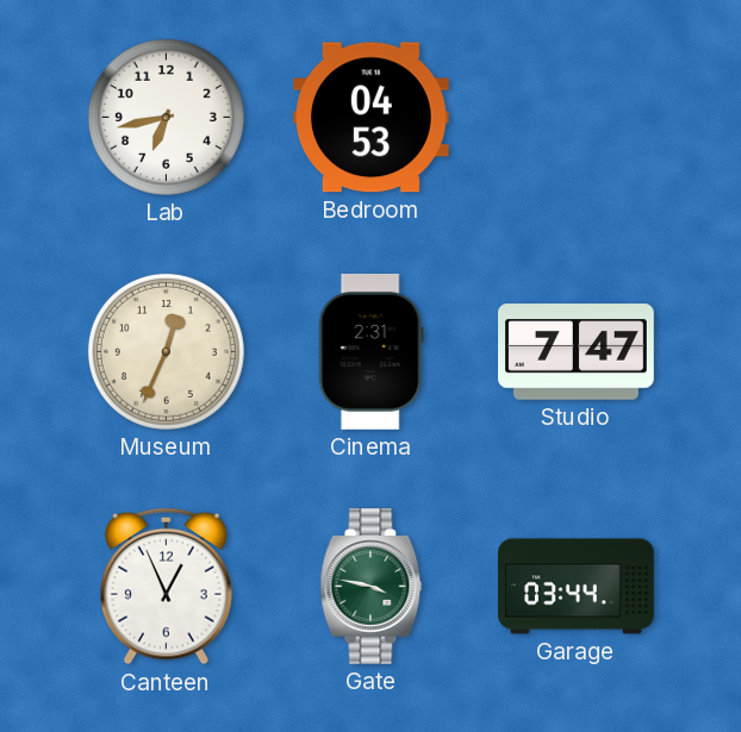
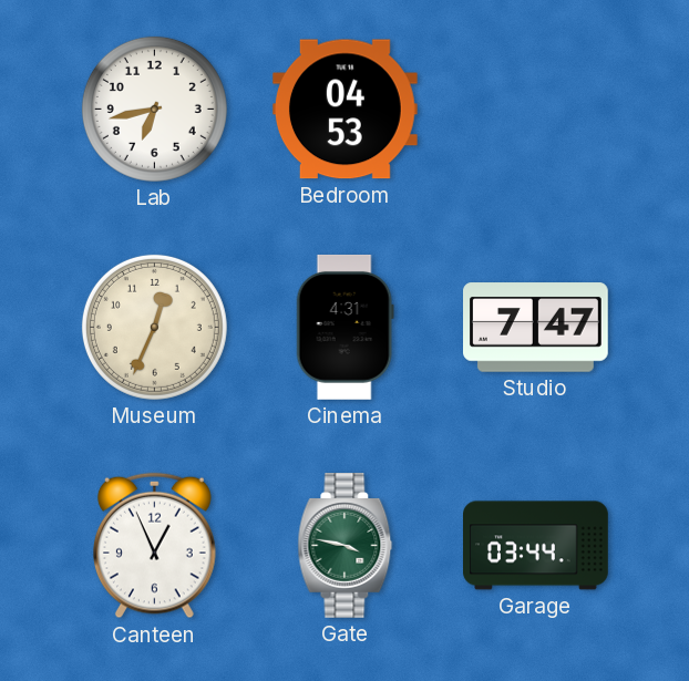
Cinema: 2:31 -> 4:31
